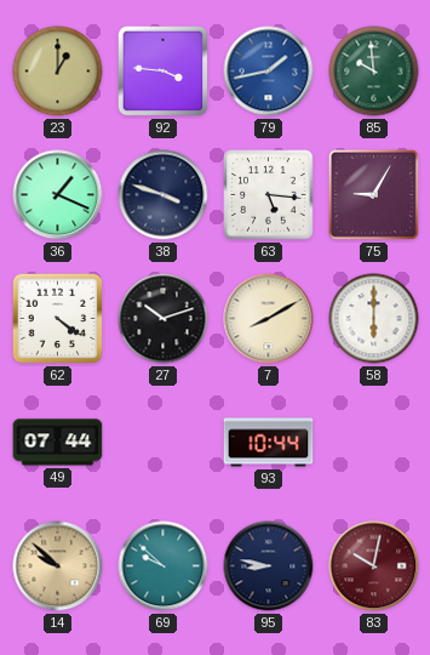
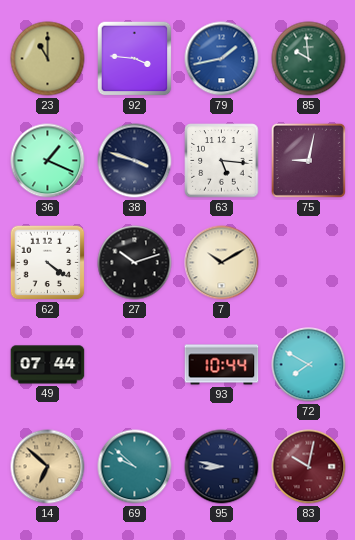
23: 1:00 -> 11:00
75: 9:05 -> 9:02
7: 8:10 -> 10:10
58: 6:00 -> none
72: none -> 7:50
14: 9:52 -> 6:52
